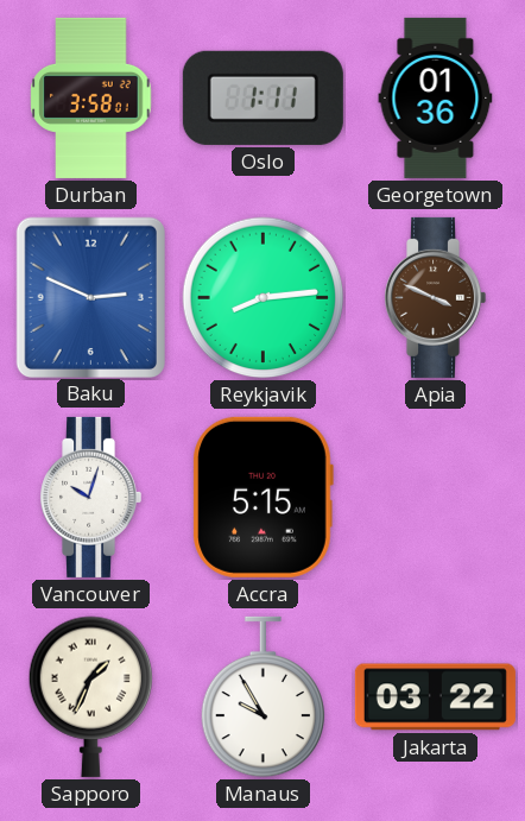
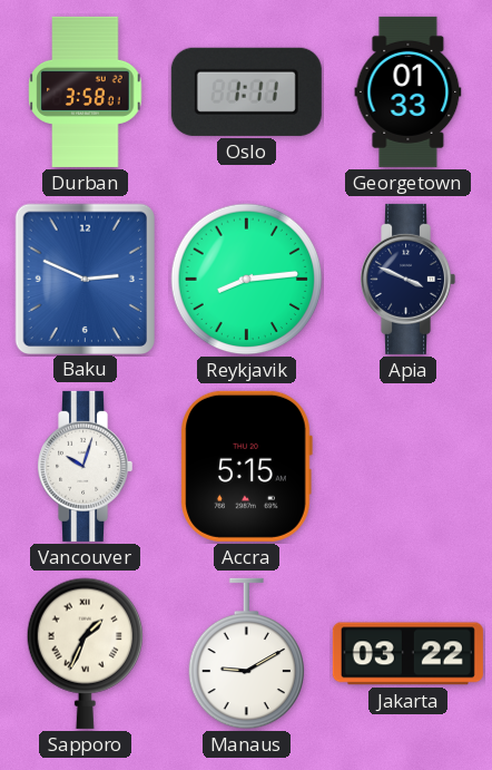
Georgetown: 01:36 -> 01:33
Apia dial: brown -> navy
Manaus: 9:55 -> 9:10
